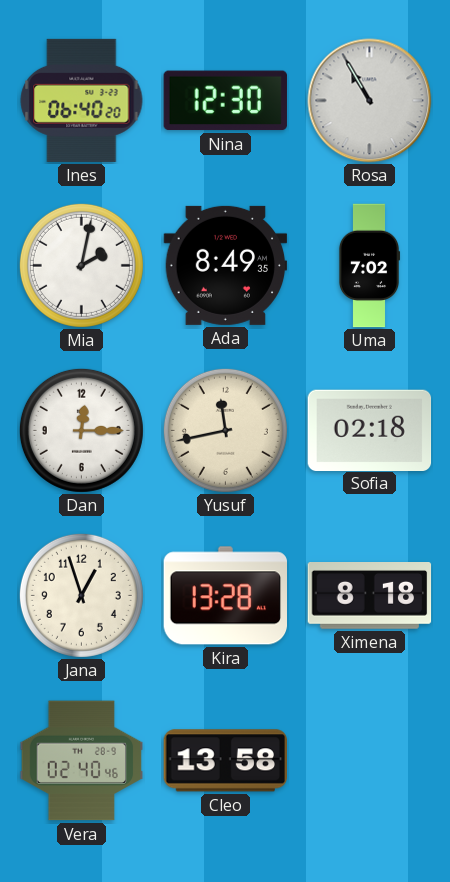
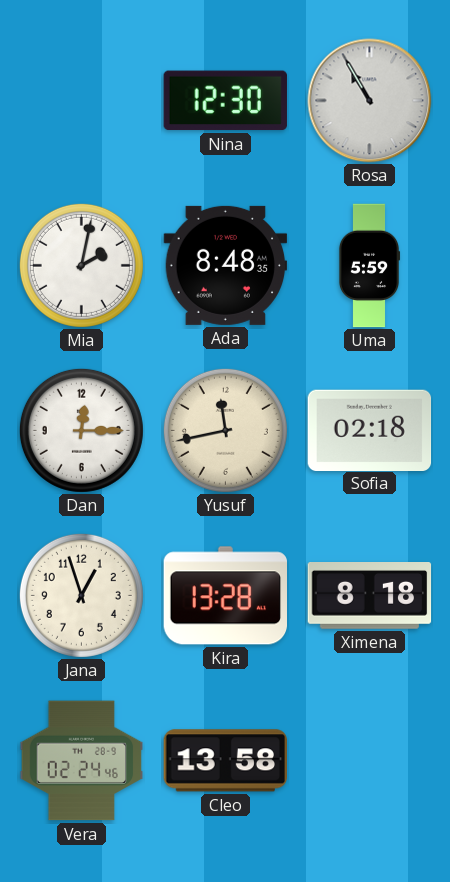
Ines: 06:40 -> none
Ada: 8:49 -> 8:48
Uma: 7:02 -> 5:59
Vera: 02:40 -> 02:24
